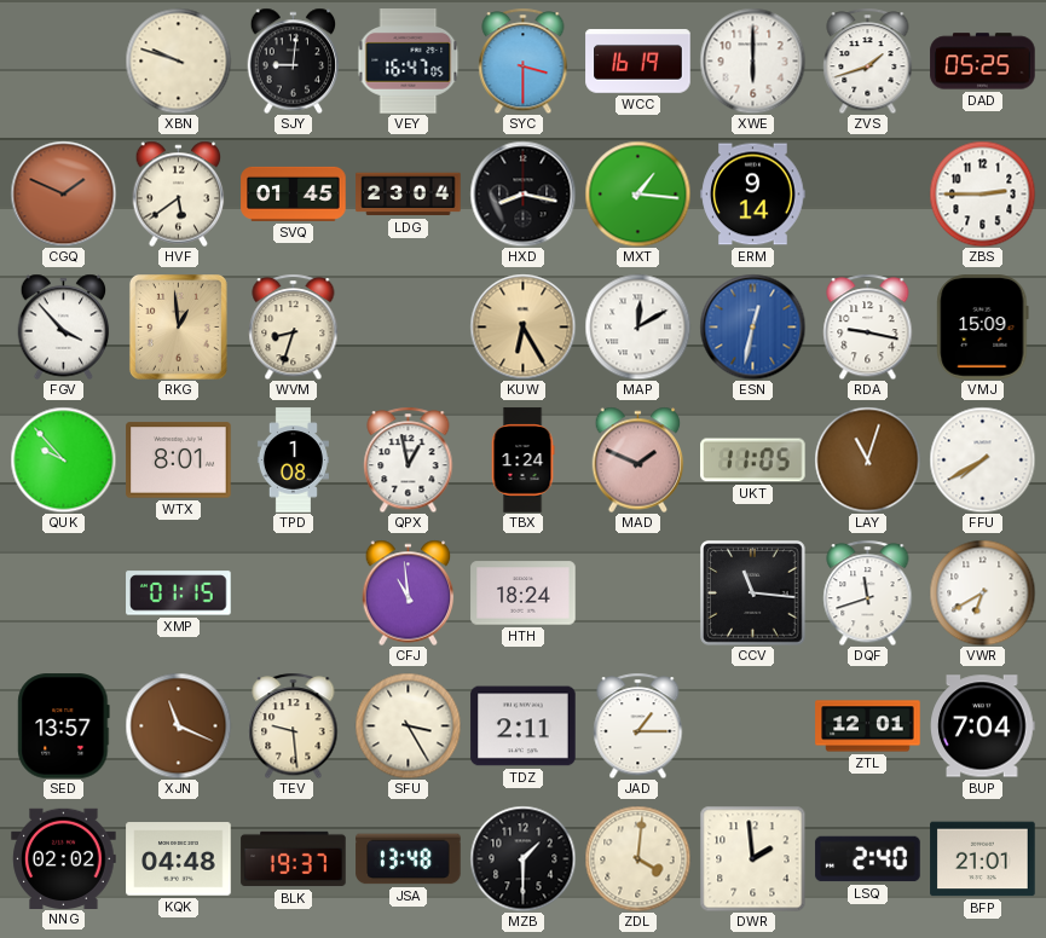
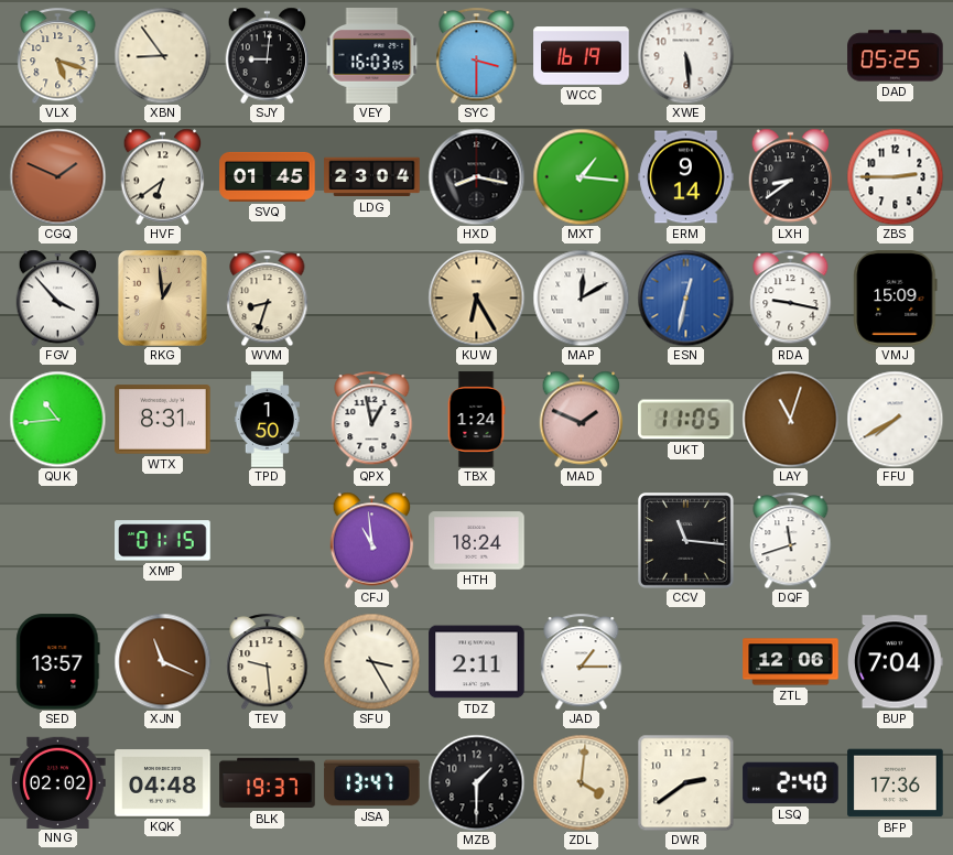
VLX: none -> 5:18
XBN: 9:48 -> 8:54
VEY: 16:47 -> 16:03
XWE: 6:00 -> 5:29
ZVS: 1:42 -> none
HVF: 5:39 -> 6:39
LXH: none -> 8:39
QUK: 9:53 -> 10:44
WTX: 8:01 -> 8:31
TPD: 1:08 -> 1:50
VWR: 6:40 -> none
ZTL: 12:01 -> 12:06
JSA: 13:48 -> 13:47
DWR: 1:59 -> 2:39
BFP: 21:01 -> 17:36
